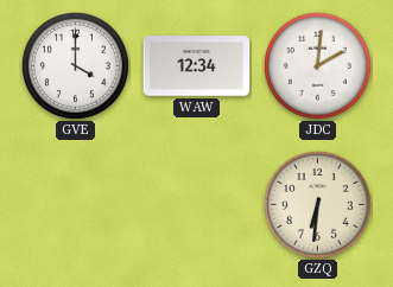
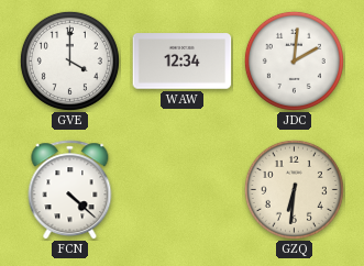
FCN: none -> 4:22
